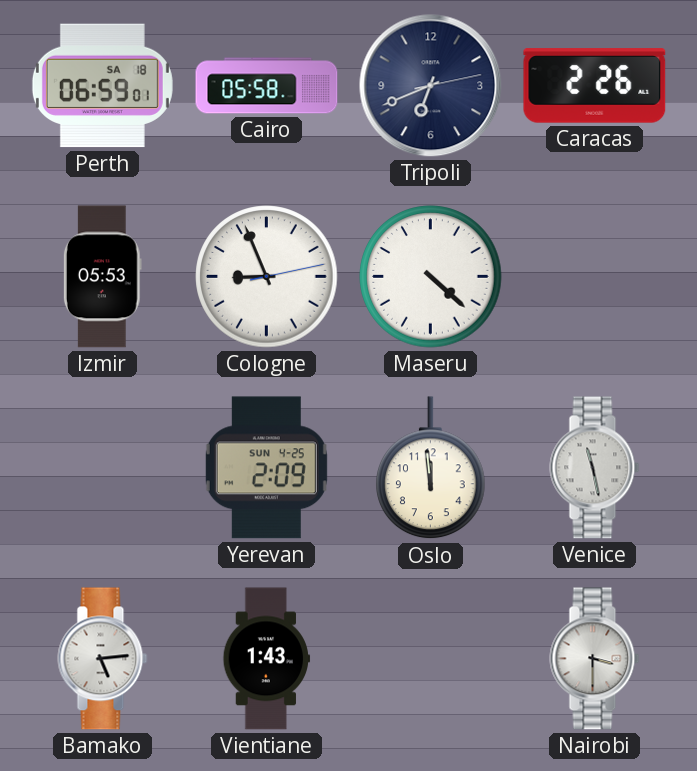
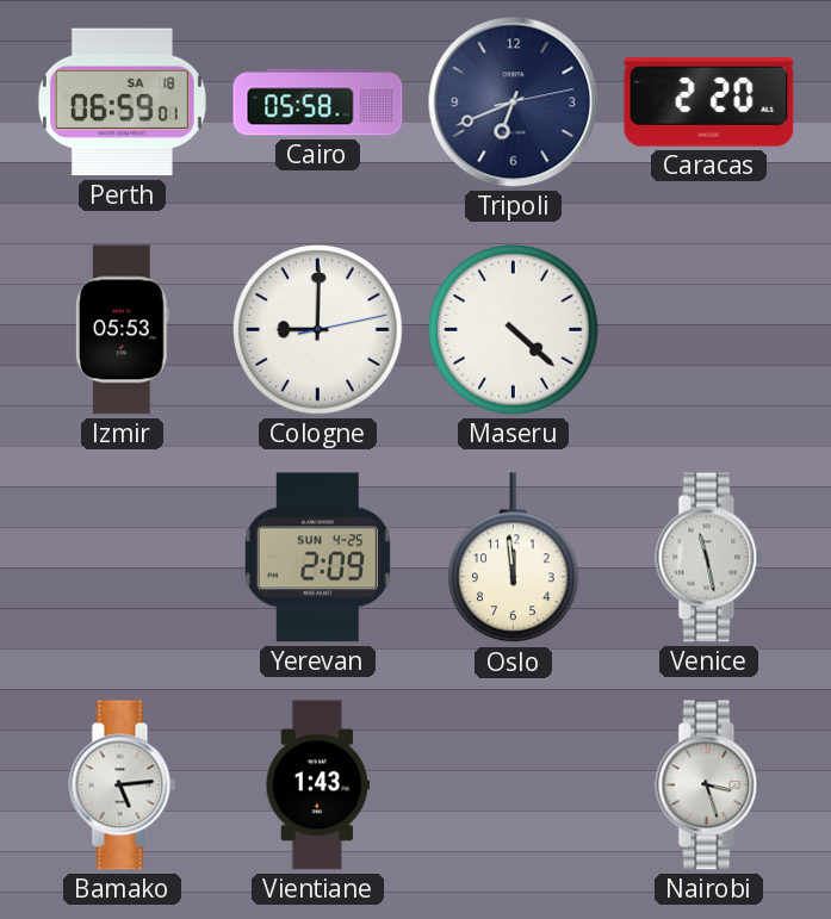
Caracas: 2:26 -> 2:20
Cologne: 8:56 -> 9:00
Nairobi: 3:30 -> 3:27
